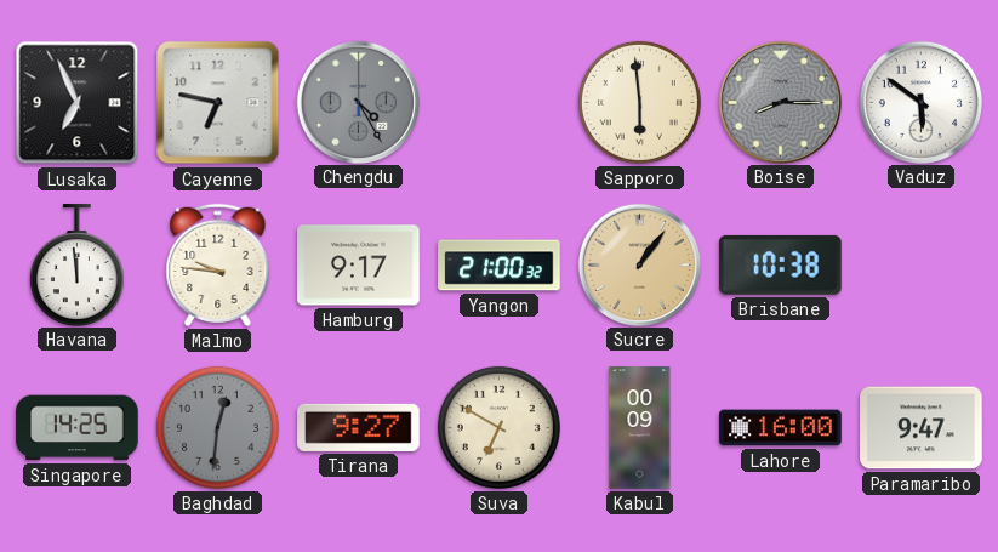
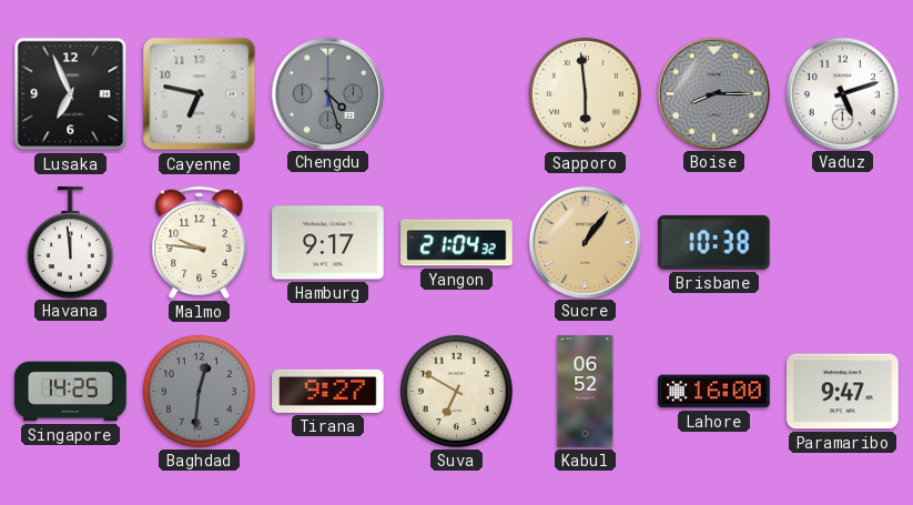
Chengdu: 4:25 -> 4:27
Vaduz: 5:51 -> 5:12
Yangon: 21:00 -> 21:04
Kabul: 00:09 -> 06:52
